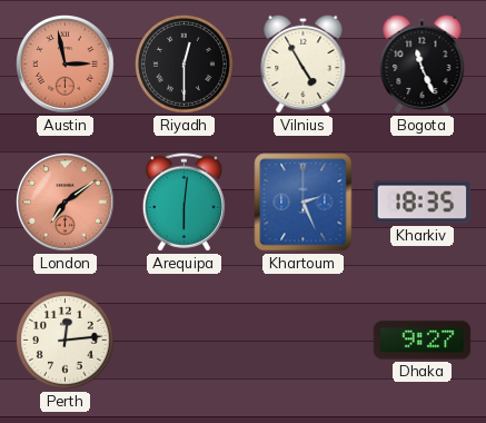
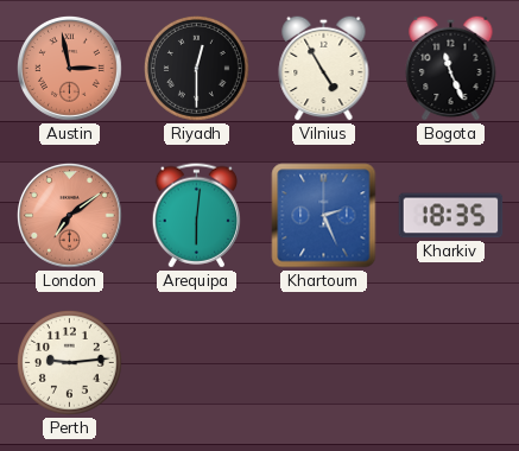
Perth: 12:14 -> 9:14
Dhaka: 9:27 -> none
